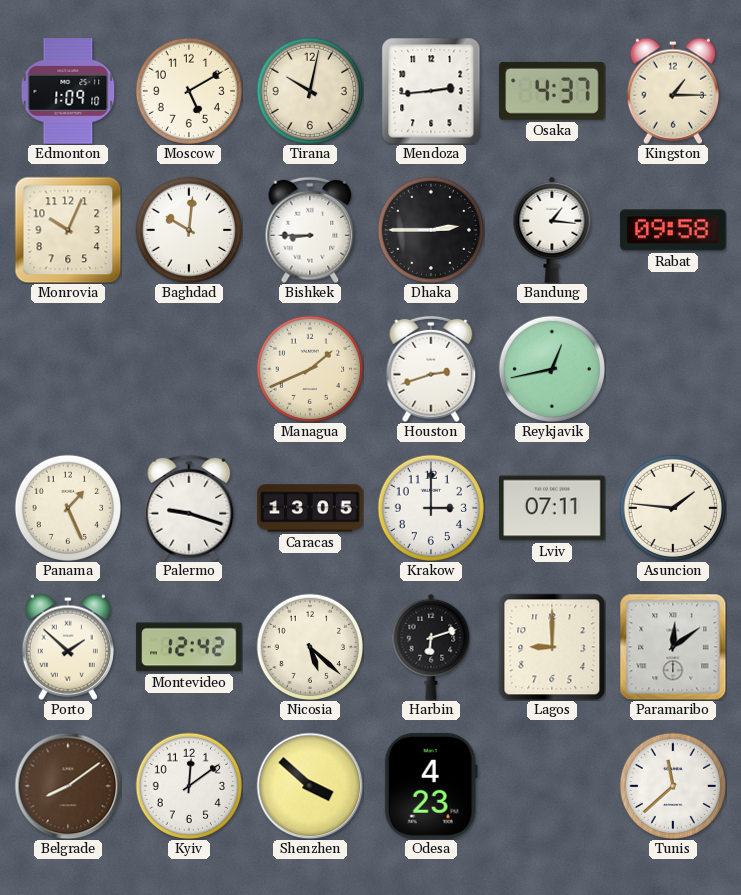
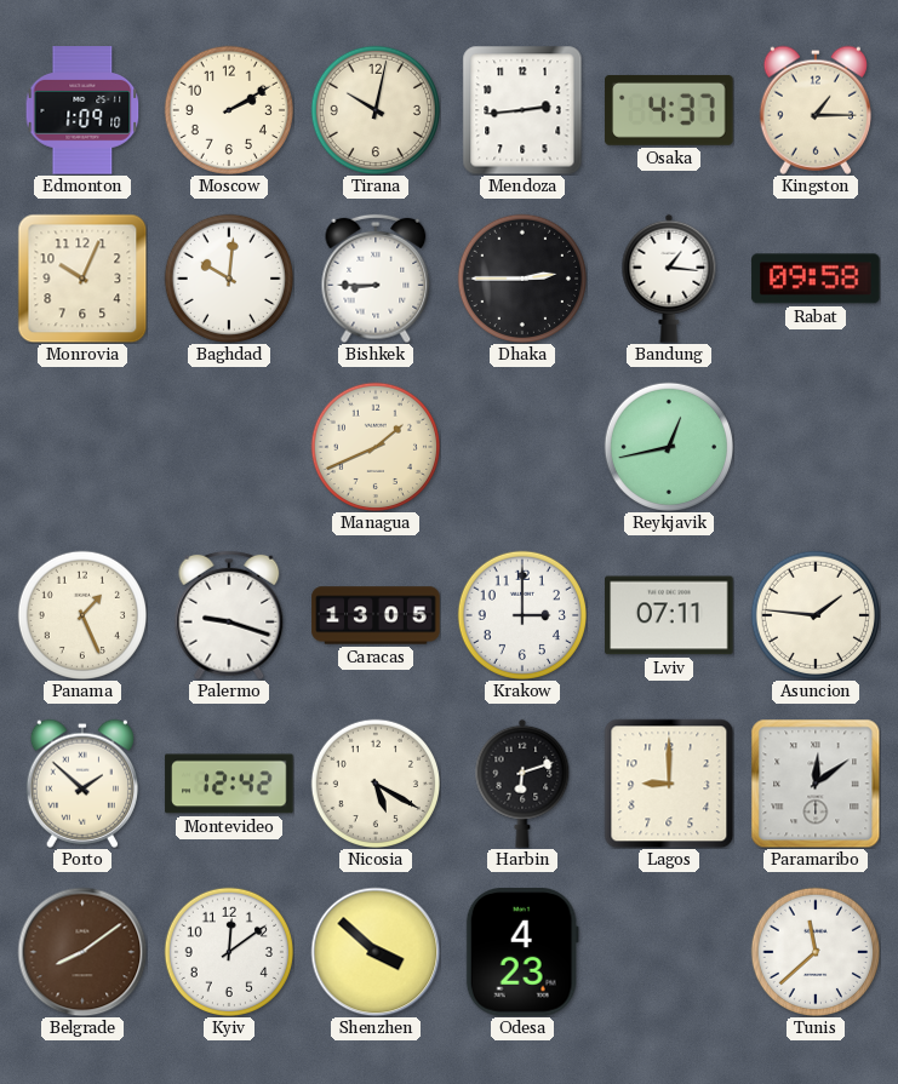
Moscow: 5:10 -> 2:10
Houston: 2:42 -> none
Nicosia: 5:22 -> 5:20
